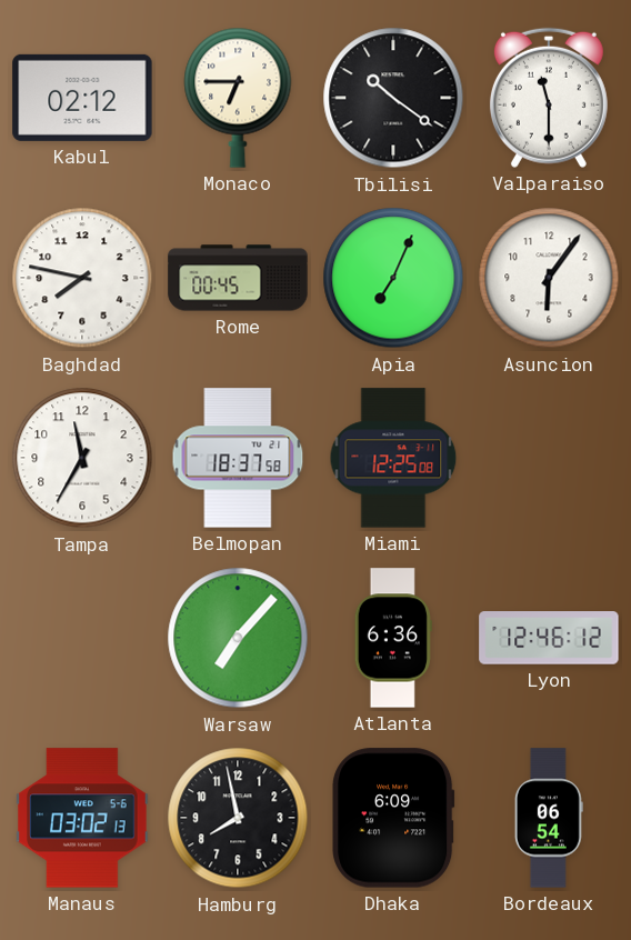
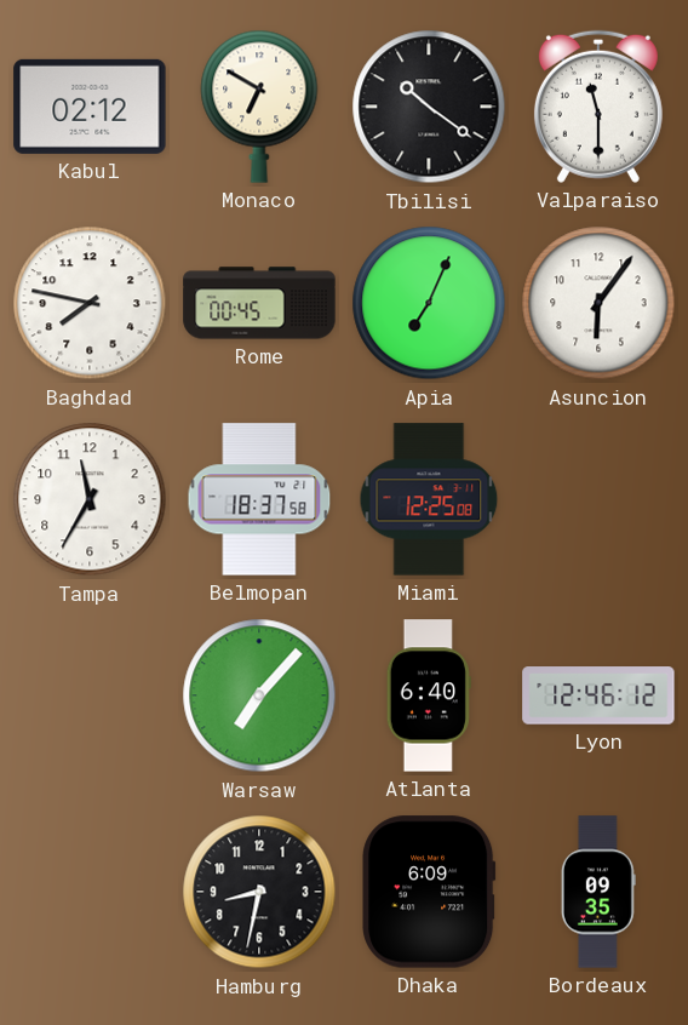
Monaco: 6:45 -> 6:50
Atlanta: 6:36 -> 6:40
Manaus: 03:02 -> none
Hamburg: 7:58 -> 8:32
Bordeaux: 06:54 -> 09:35
